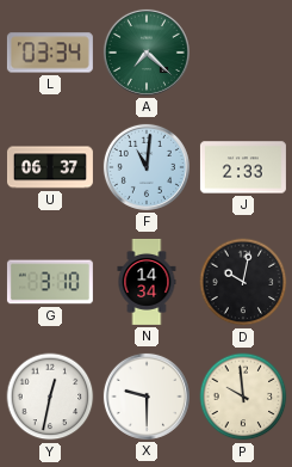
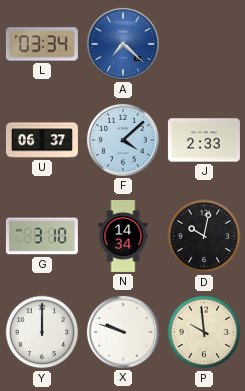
A dial: green -> blue
F: 11:01 -> 4:08
Y: 12:32 -> 12:00
X: 9:30 -> 9:48
